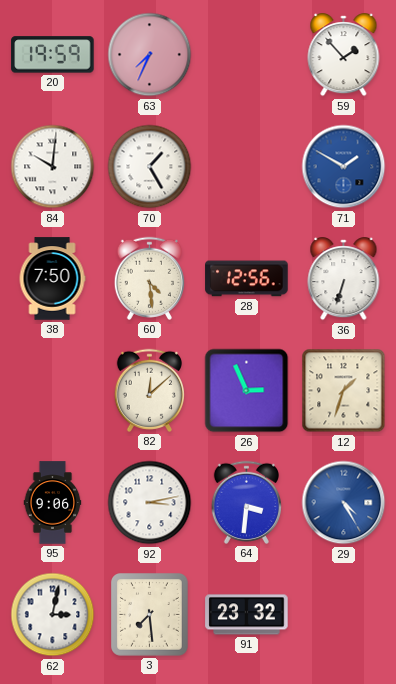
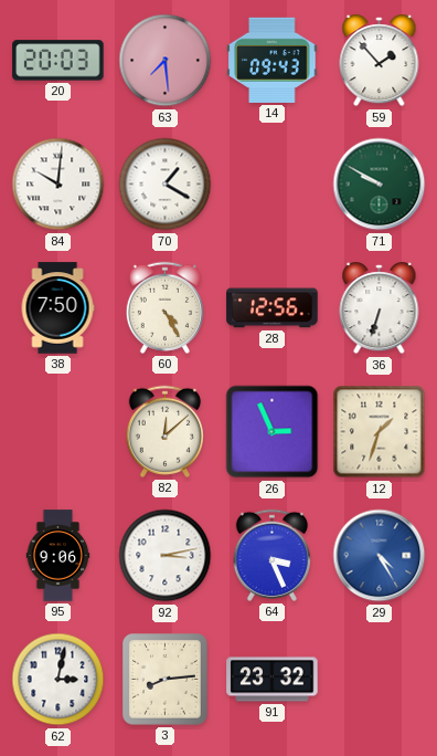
20: 19:59 -> 20:03
63: 7:34 -> 7:29
14: none -> 09:43
70: 1:25 -> 1:20
71: 1:50 -> 9:50
71 dial: blue -> green
60: 4:29 -> 4:25
64: 3:31 -> 3:26
3: 7:29 -> 8:14
